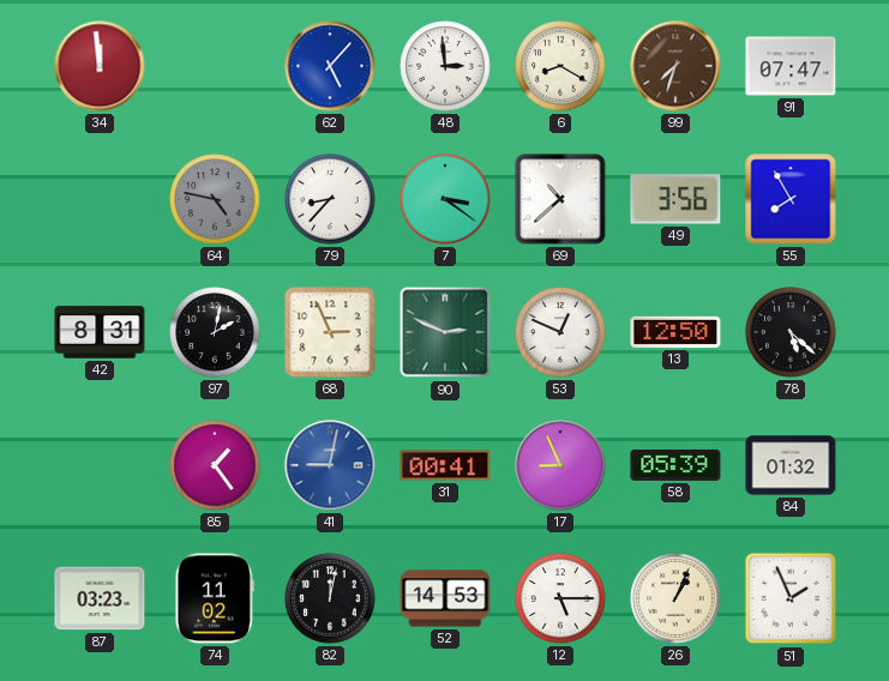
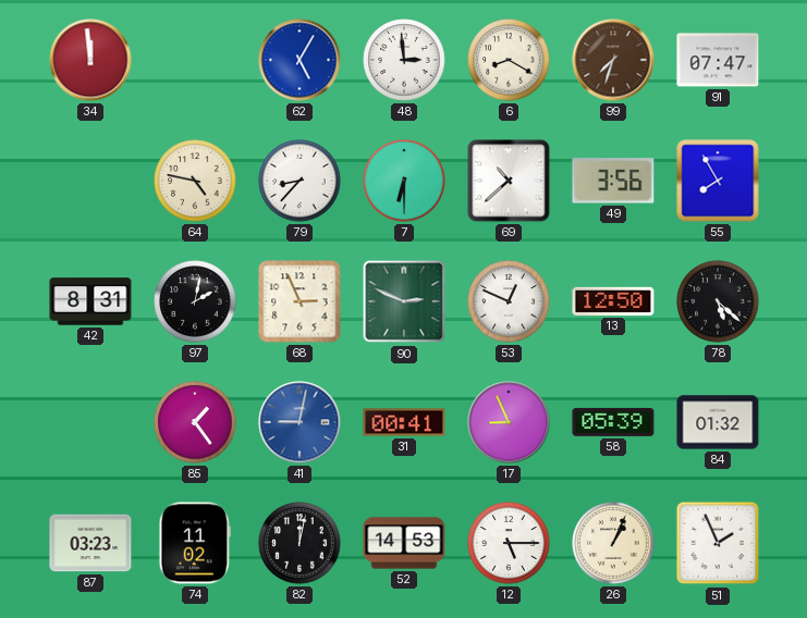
62: 5:07 -> 5:05
64 dial: grey -> cream
7: 3:21 -> 6:30
